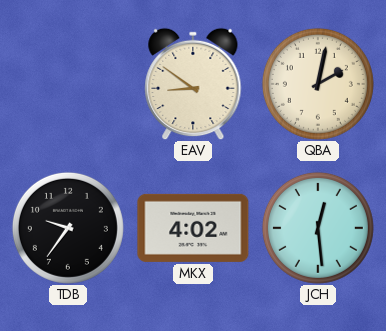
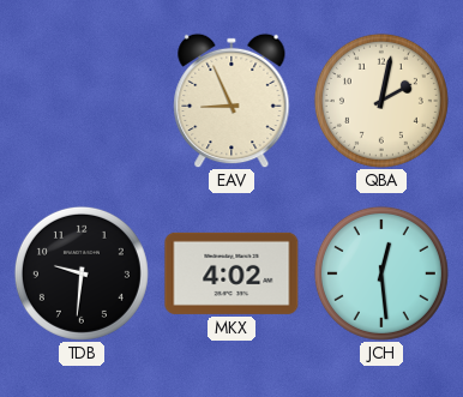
EAV: 8:51 -> 8:56
TDB: 9:36 -> 9:31
